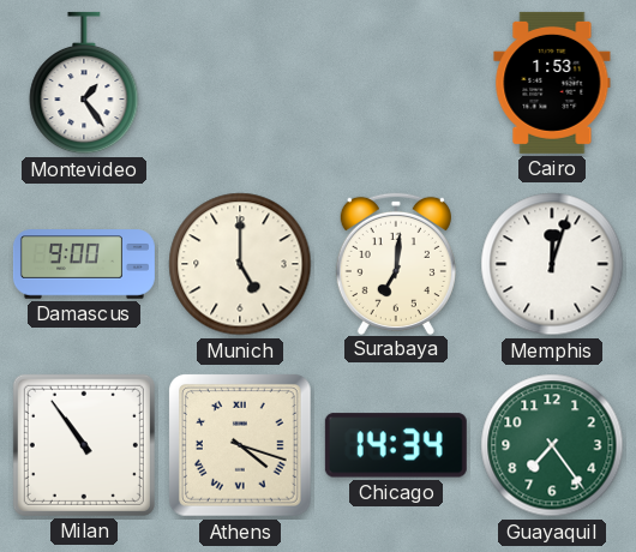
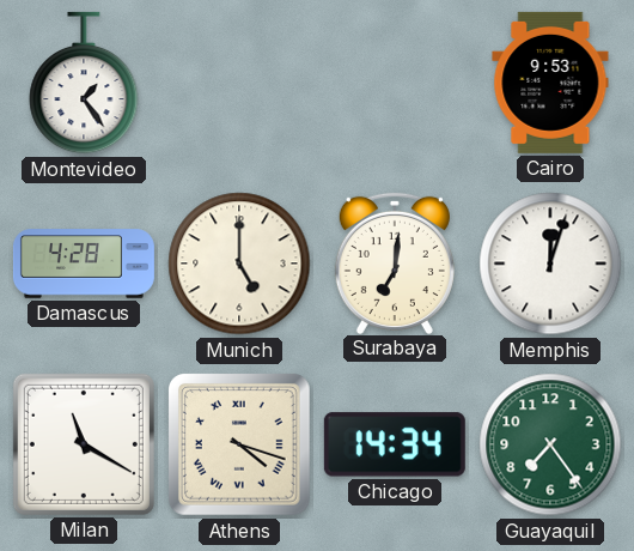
Cairo: 1:53 -> 9:53
Damascus: 9:00 -> 4:28
Milan: 10:54 -> 11:20
